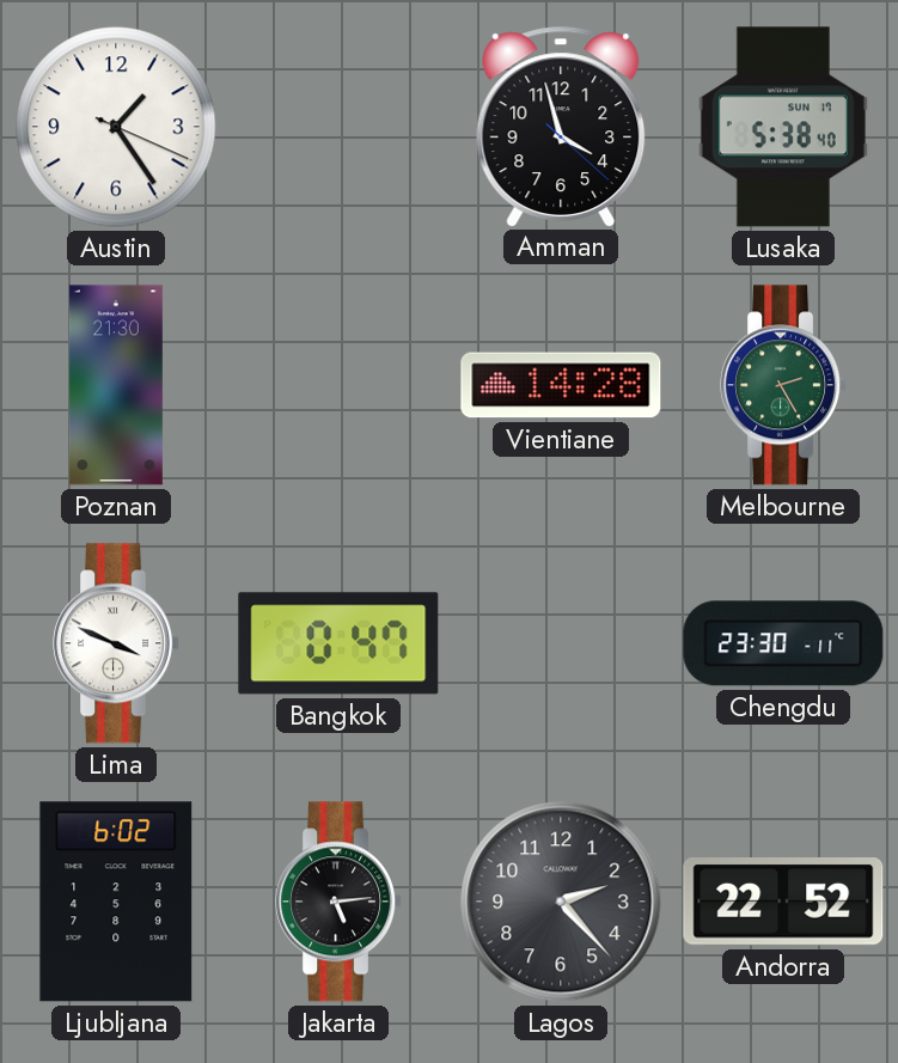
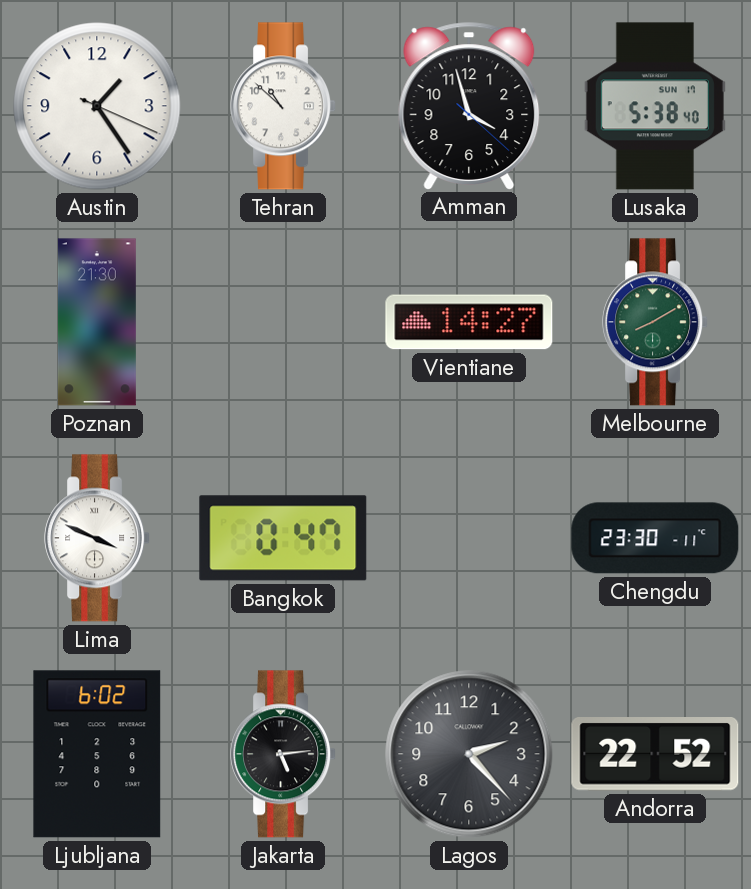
Tehran: none -> 10:52
Vientiane: 14:28 -> 14:27
Melbourne: 2:25 -> 8:10
